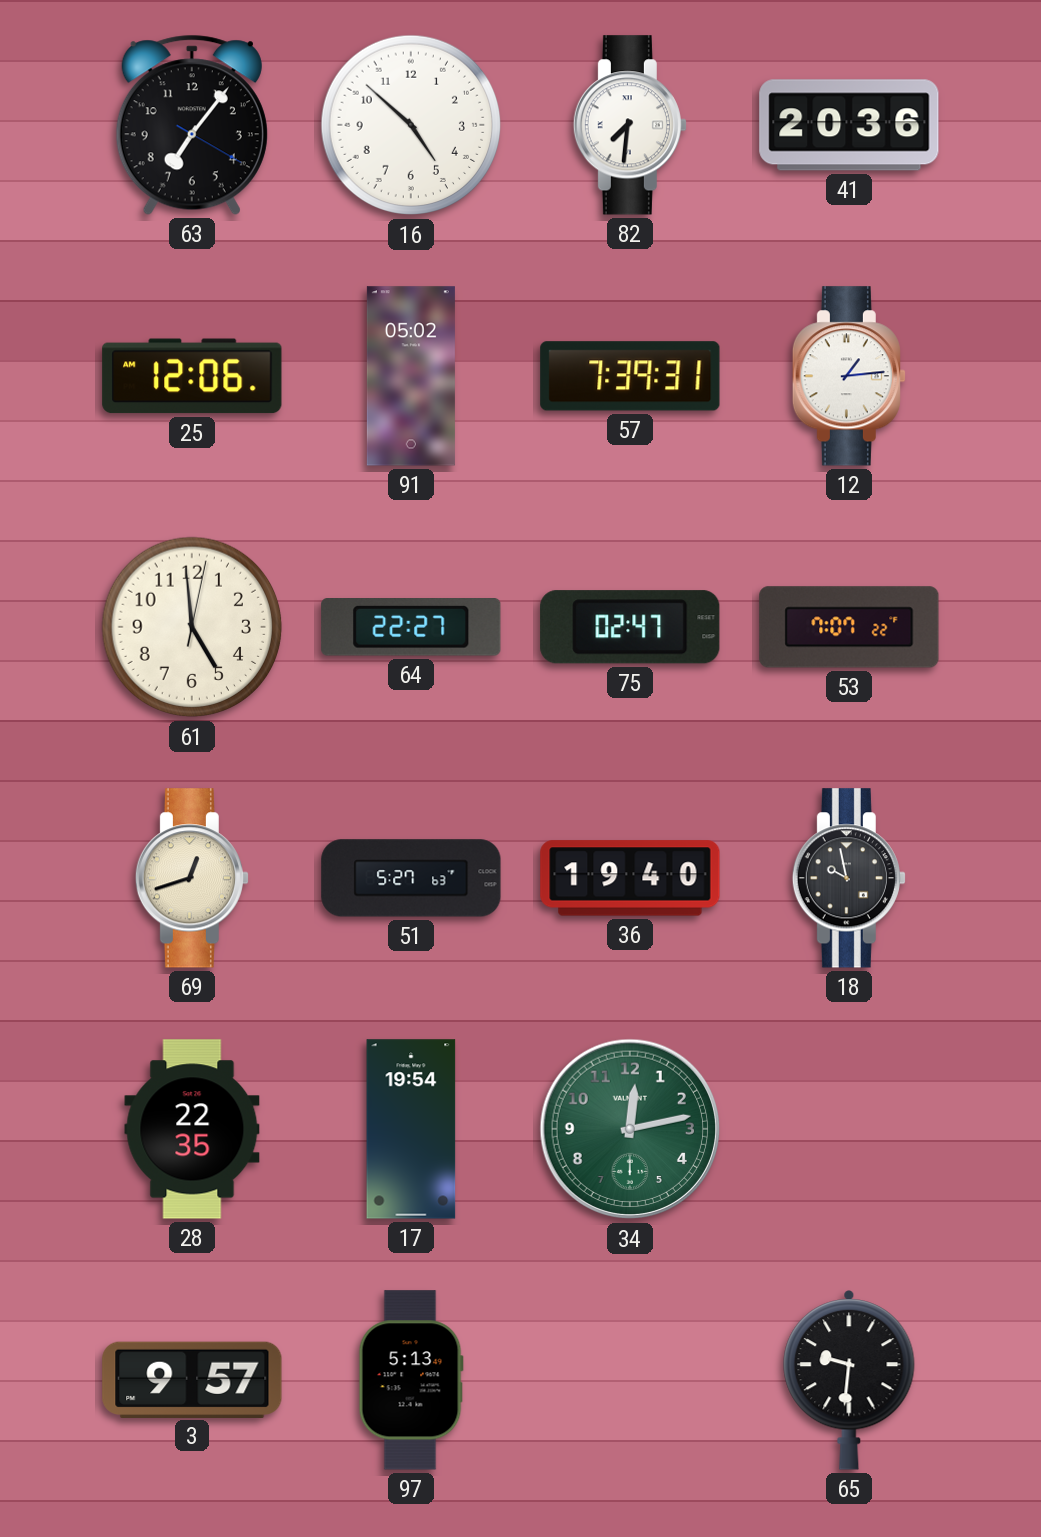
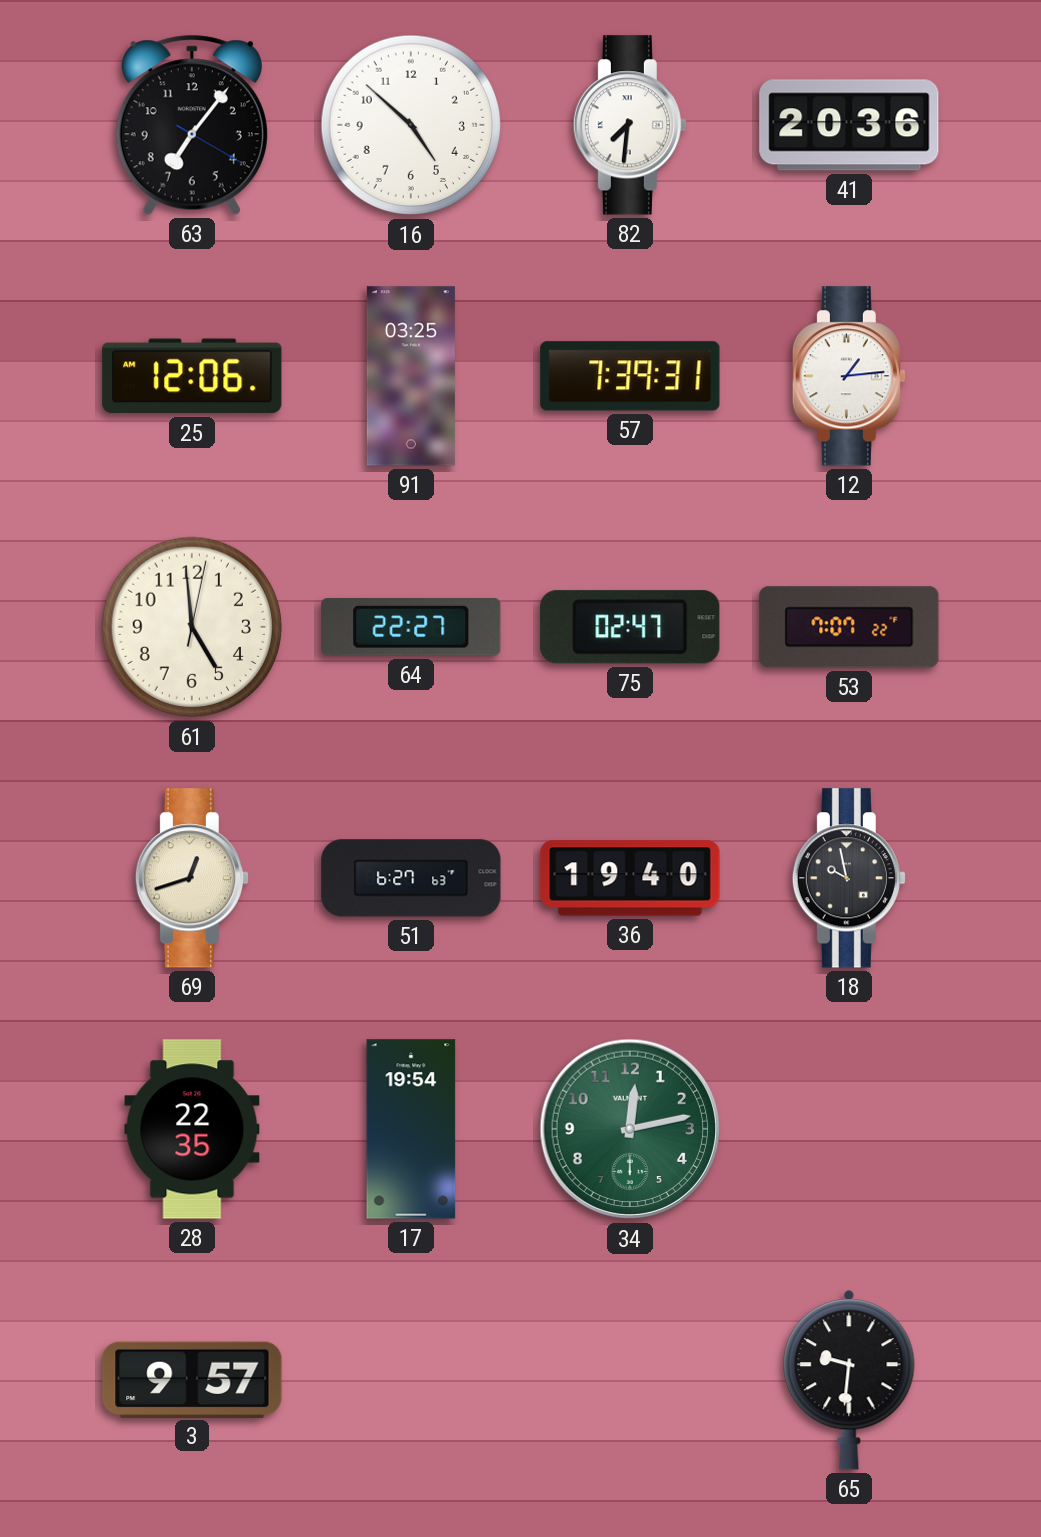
91: 05:02 -> 03:25
51: 5:27 -> 6:27
97: 5:13 -> none
